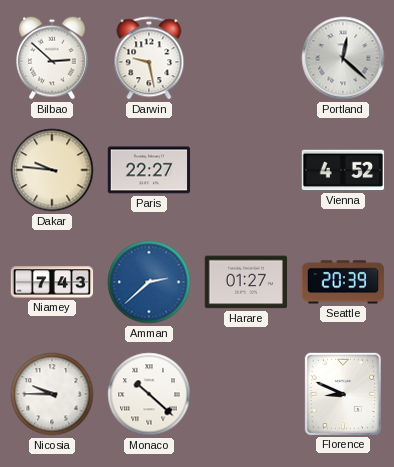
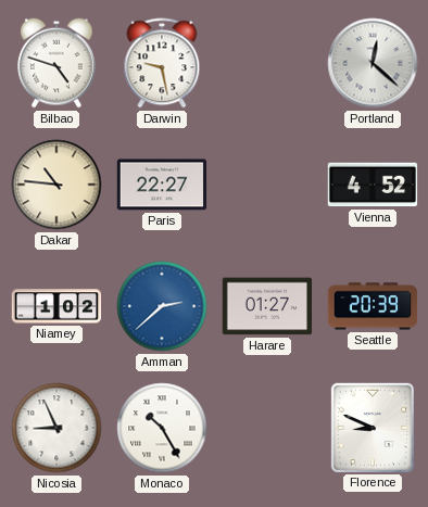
Bilbao: 2:52 -> 4:48
Dakar: 9:46 -> 10:46
Niamey: 7:43 -> 1:02
Nicosia: 9:45 -> 8:56
Monaco: 10:22 -> 10:25
